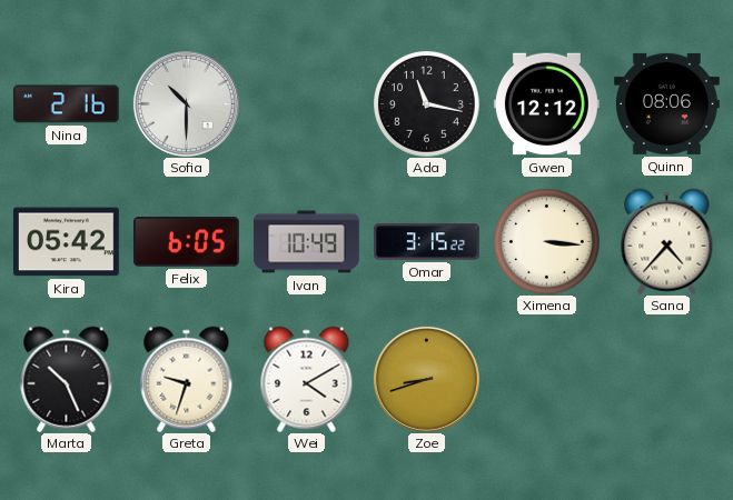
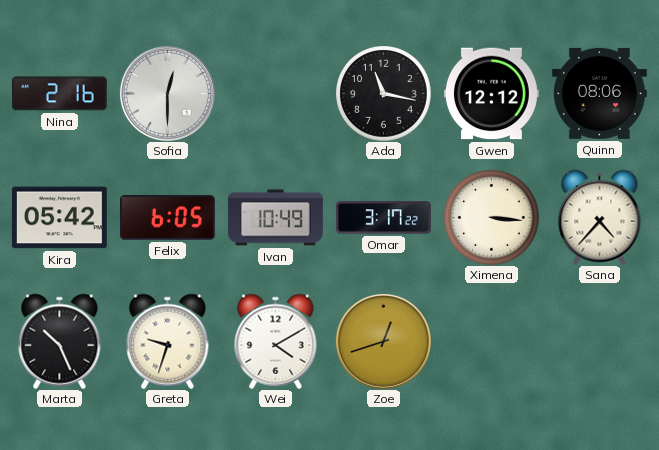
Sofia: 10:30 -> 12:30
Omar: 3:15 -> 3:17
Zoe: 8:42 -> 12:42
